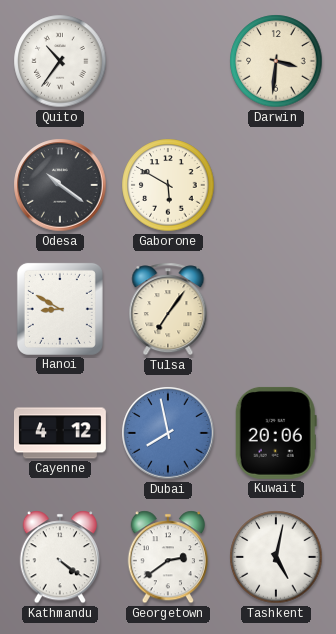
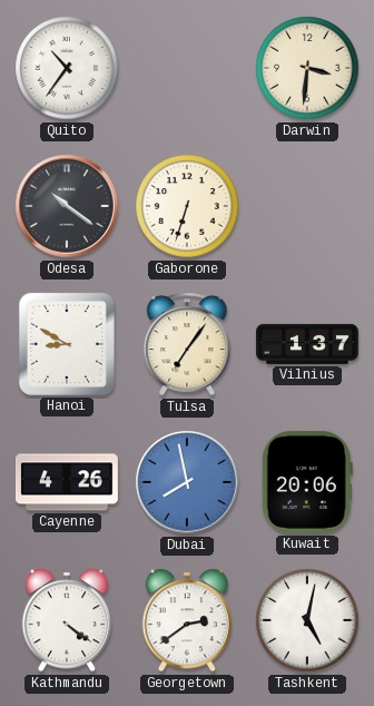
Gaborone: 5:50 -> 6:33
Vilnius: none -> 1:37
Cayenne: 4:12 -> 4:26
